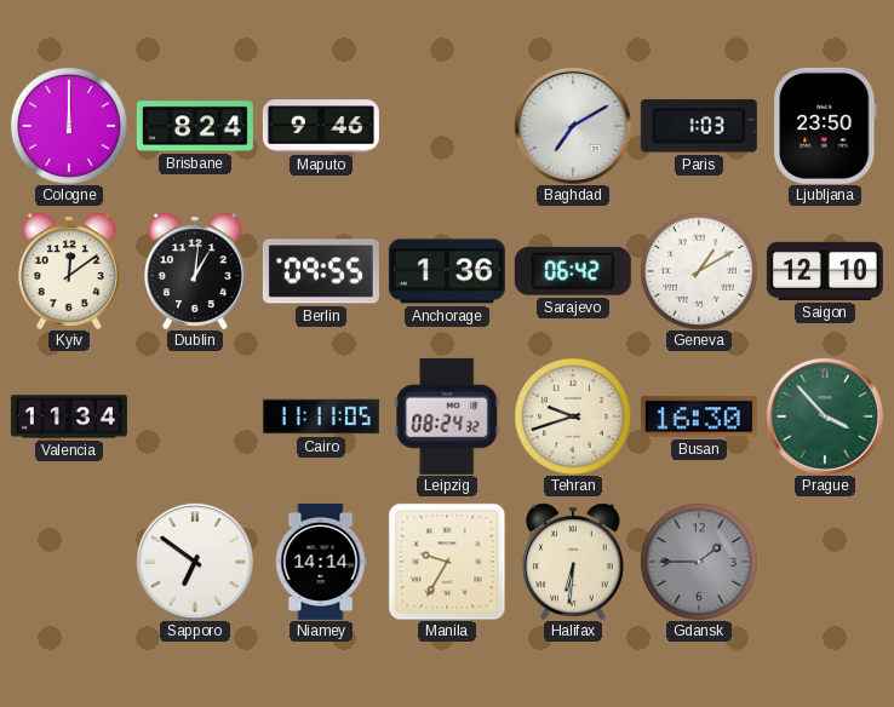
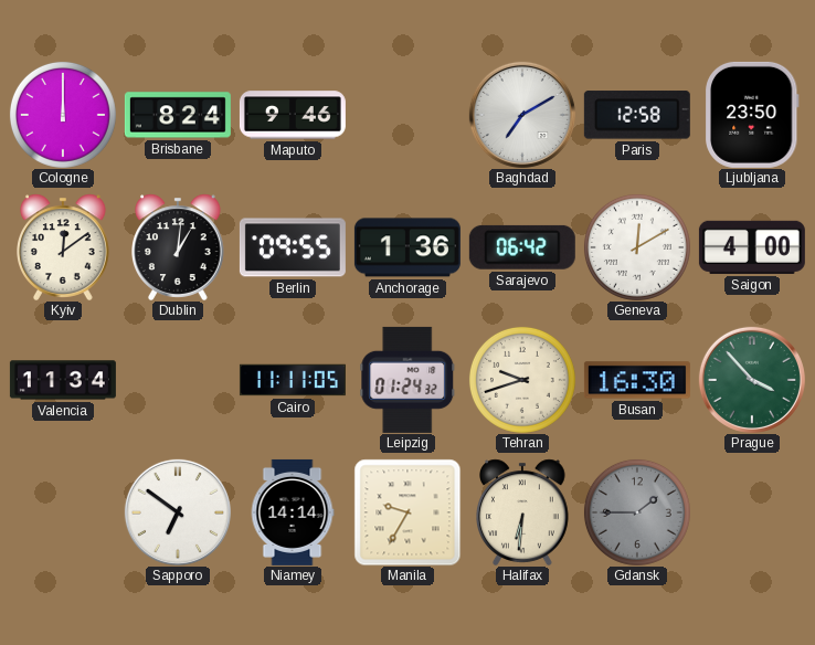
Paris: 1:03 -> 12:58
Geneva: 1:10 -> 12:10
Saigon: 12:10 -> 4:00
Leipzig: 08:24 -> 01:24
